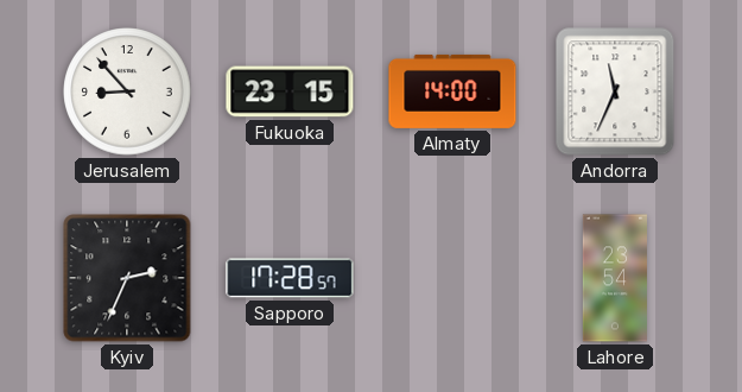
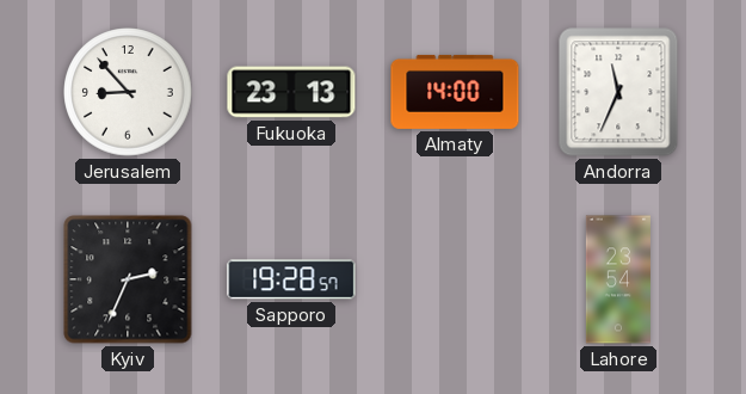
Fukuoka: 23:15 -> 23:13
Sapporo: 17:28 -> 19:28
